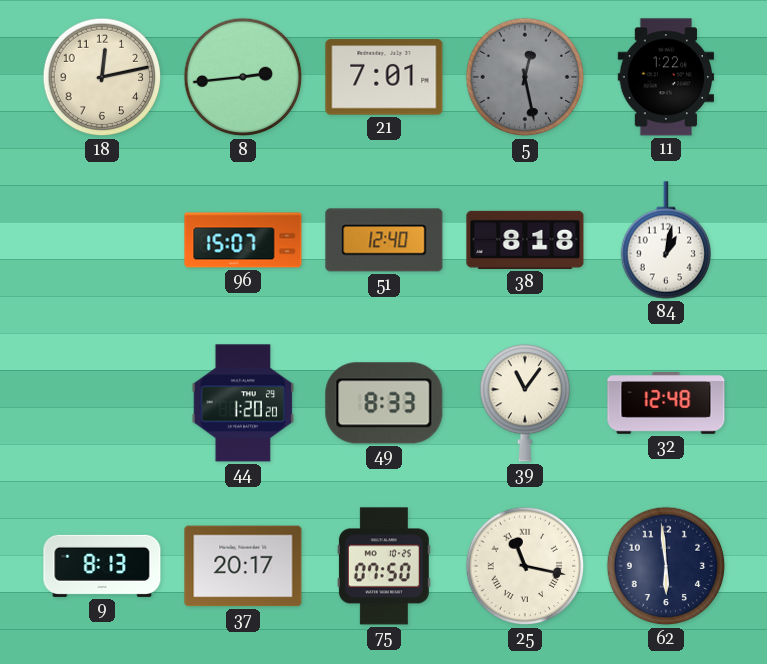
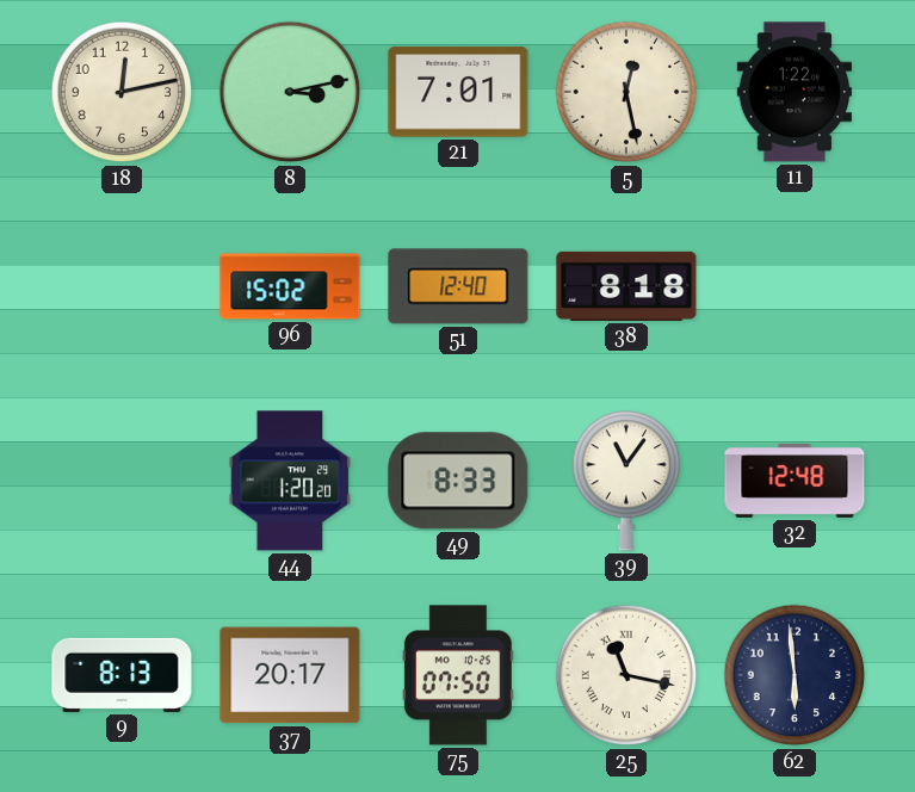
8: 2:44 -> 3:13
5 dial: grey -> cream
96: 15:07 -> 15:02
84: 1:02 -> none
